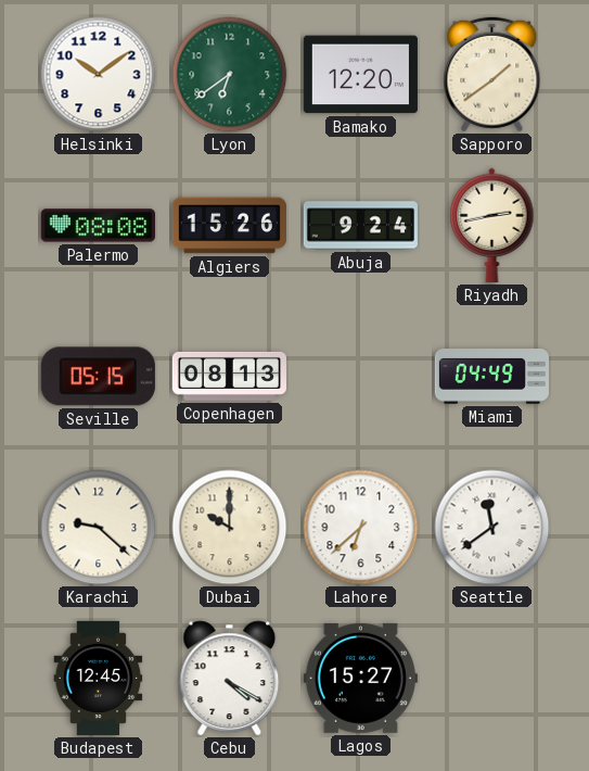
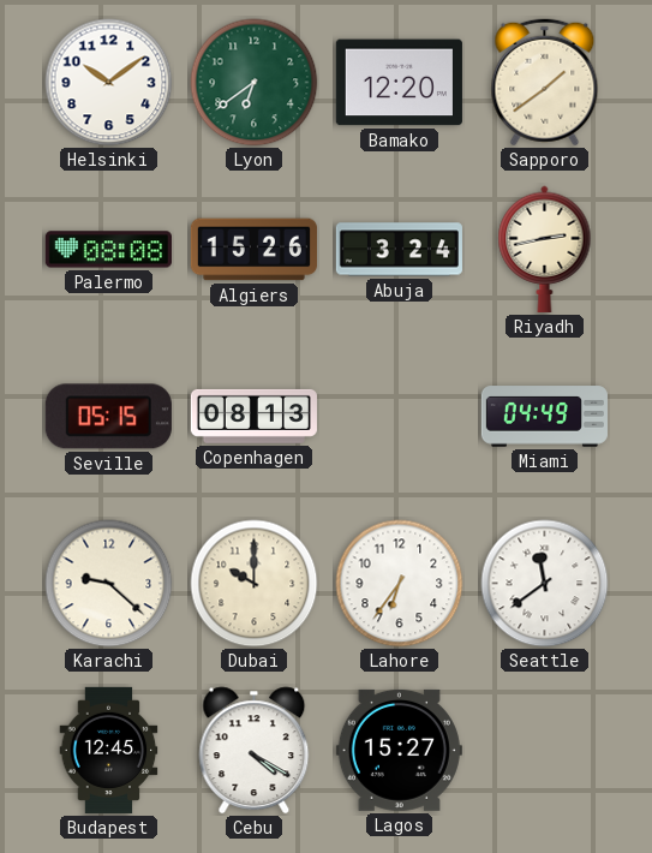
Abuja: 9:24 -> 3:24
Lahore: 6:38 -> 6:36
